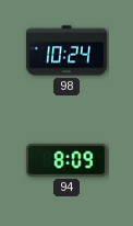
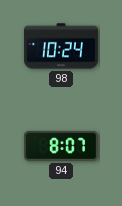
94: 8:09 -> 8:07
